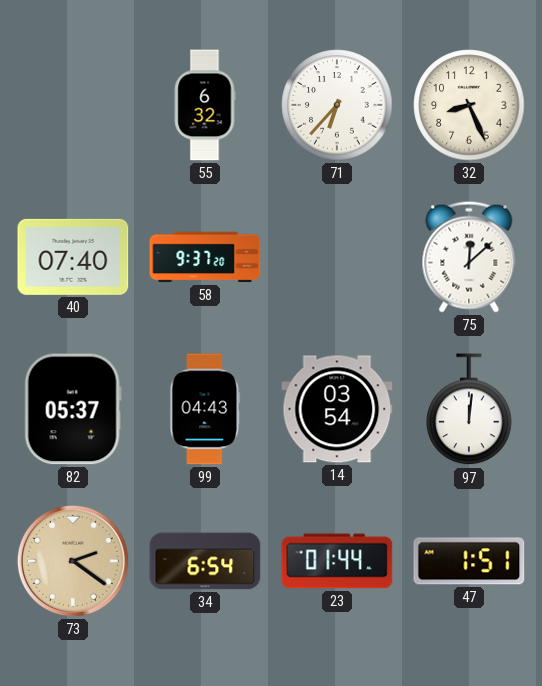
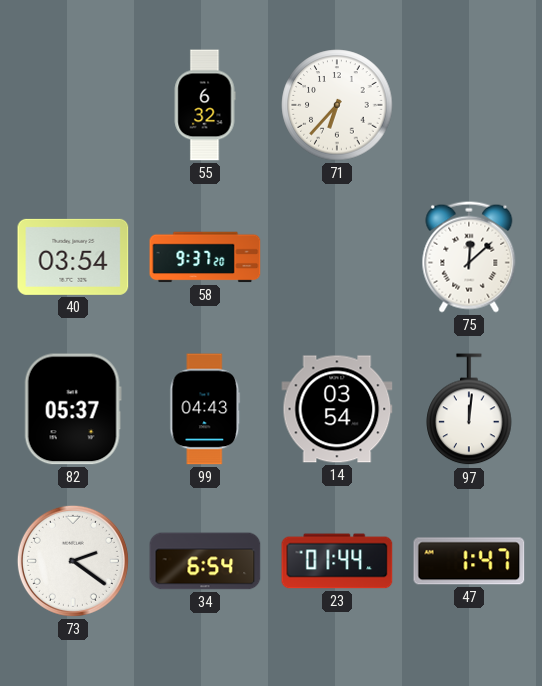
32: 8:26 -> none
40: 07:40 -> 03:54
73 dial: champagne -> white
47: 1:51 -> 1:47
